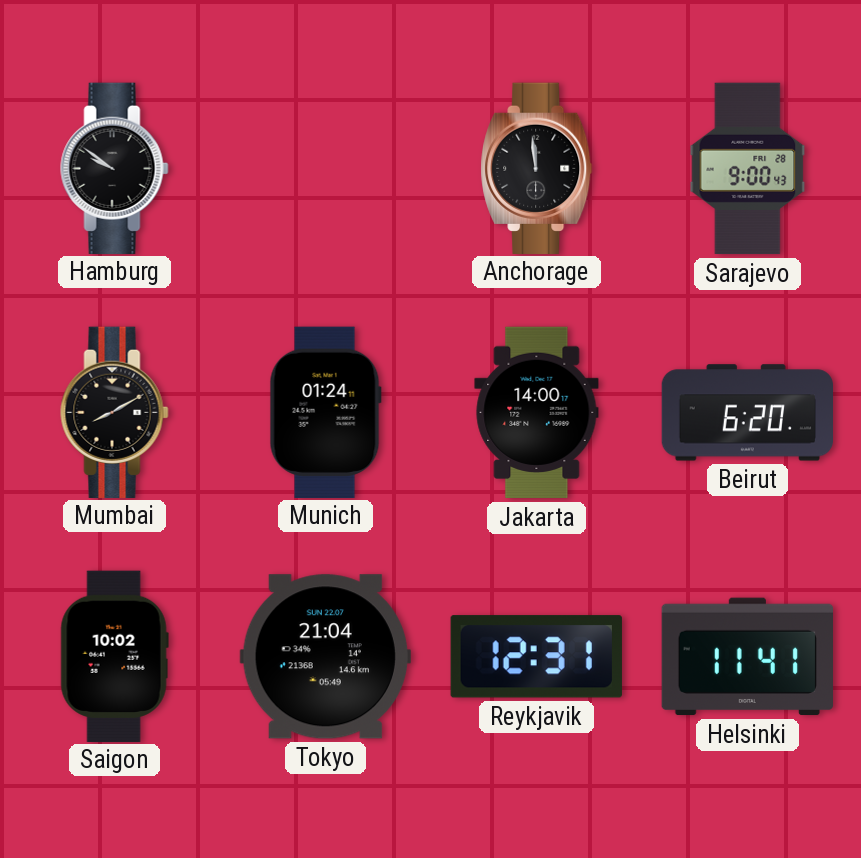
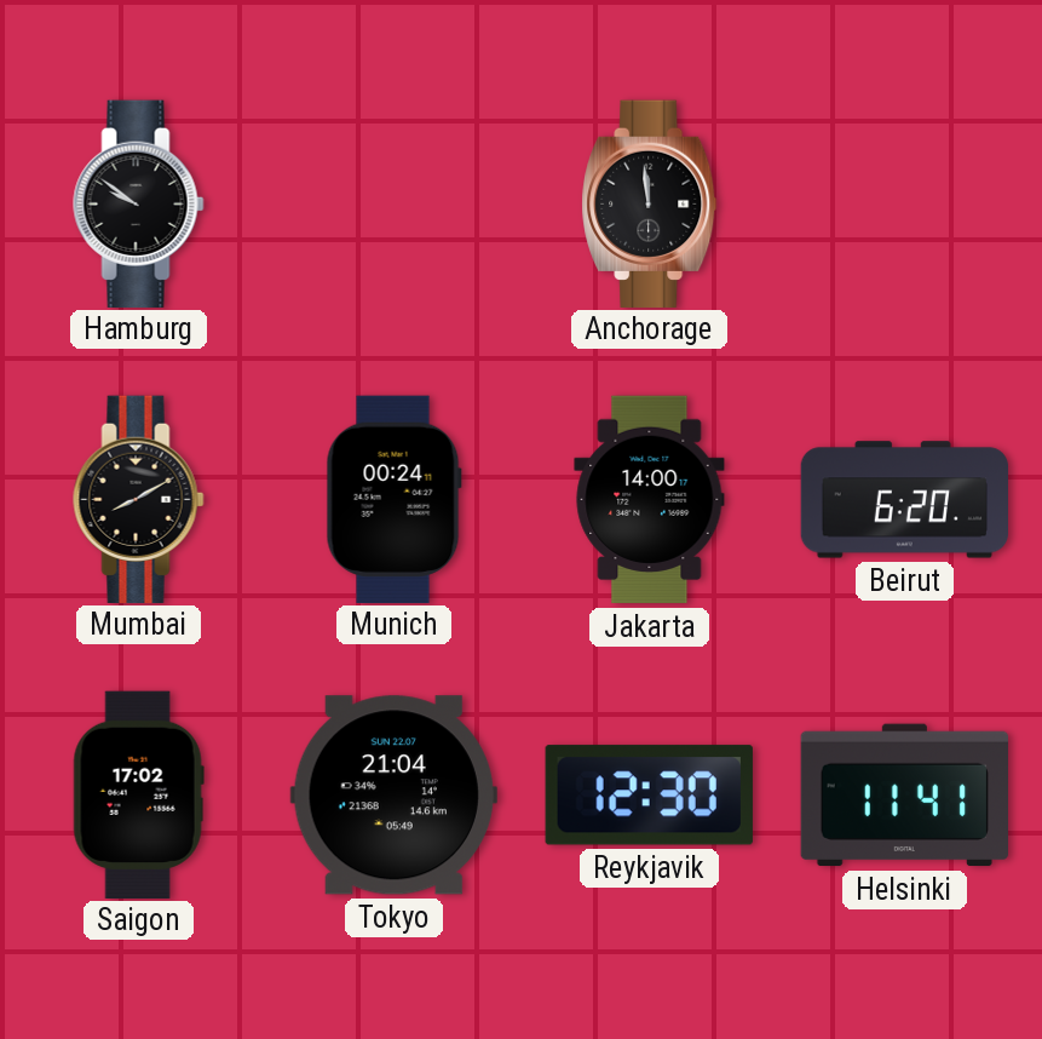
Sarajevo: 9:00 -> none
Munich: 01:24 -> 00:24
Saigon: 10:02 -> 17:02
Reykjavik: 12:31 -> 12:30
